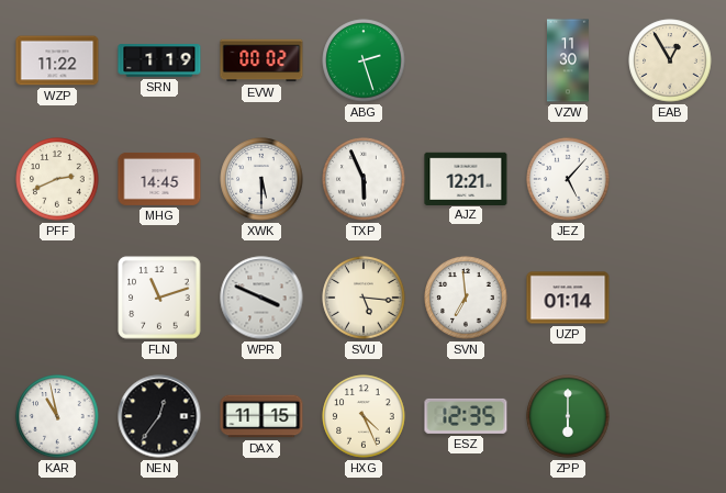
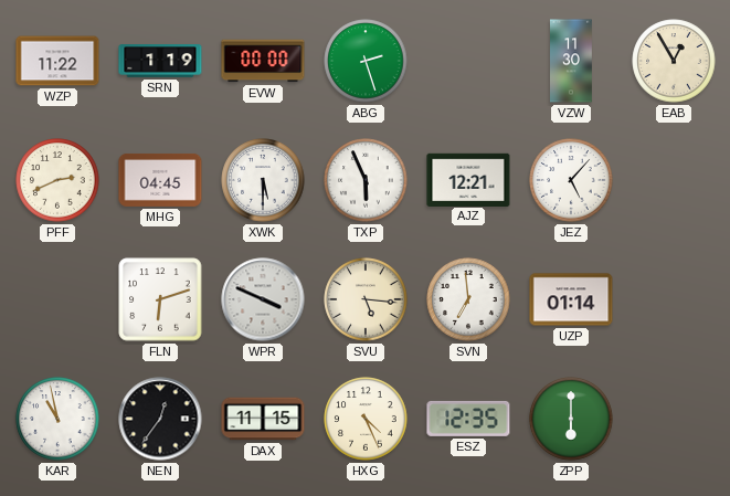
EVW: 00:02 -> 00:00
MHG: 14:45 -> 04:45
FLN: 11:12 -> 6:12
